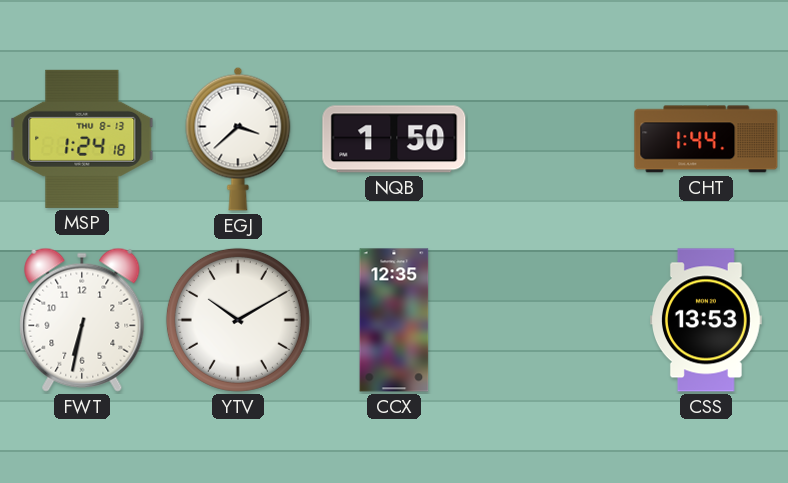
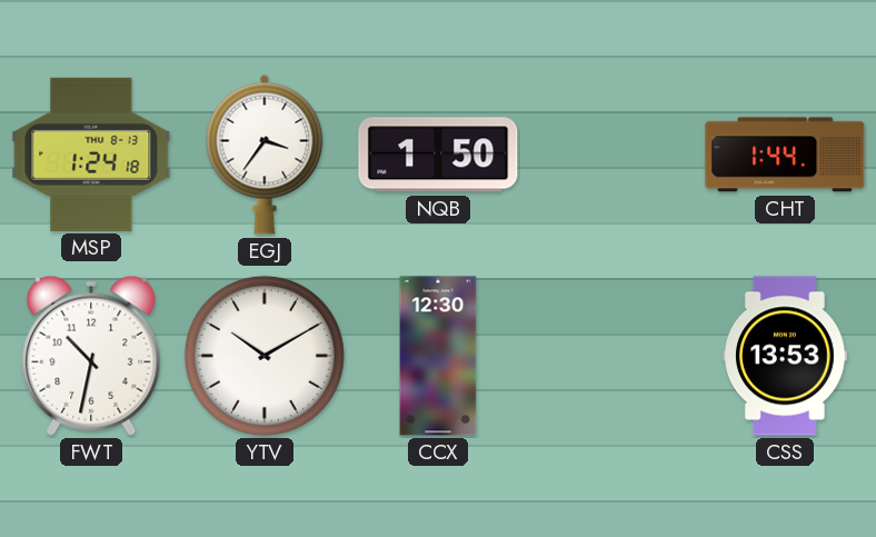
EGJ: 3:38 -> 3:36
FWT: 6:32 -> 10:32
CCX: 12:35 -> 12:30
